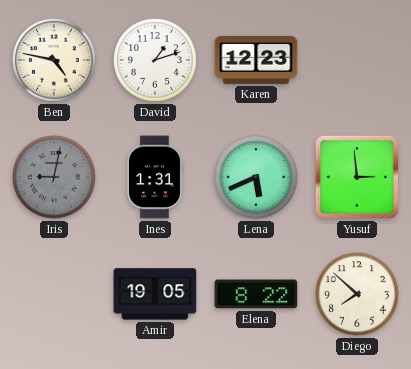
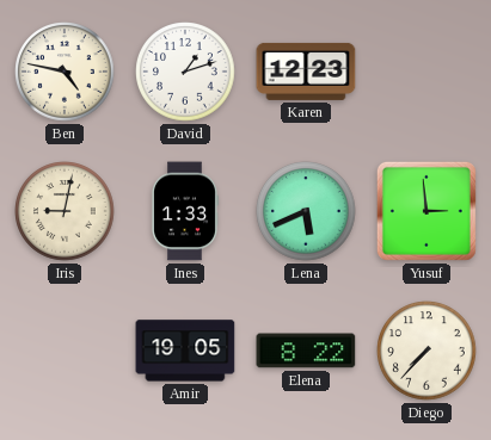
Iris dial: grey -> cream
Ines: 1:31 -> 1:33
Diego: 7:52 -> 7:37
